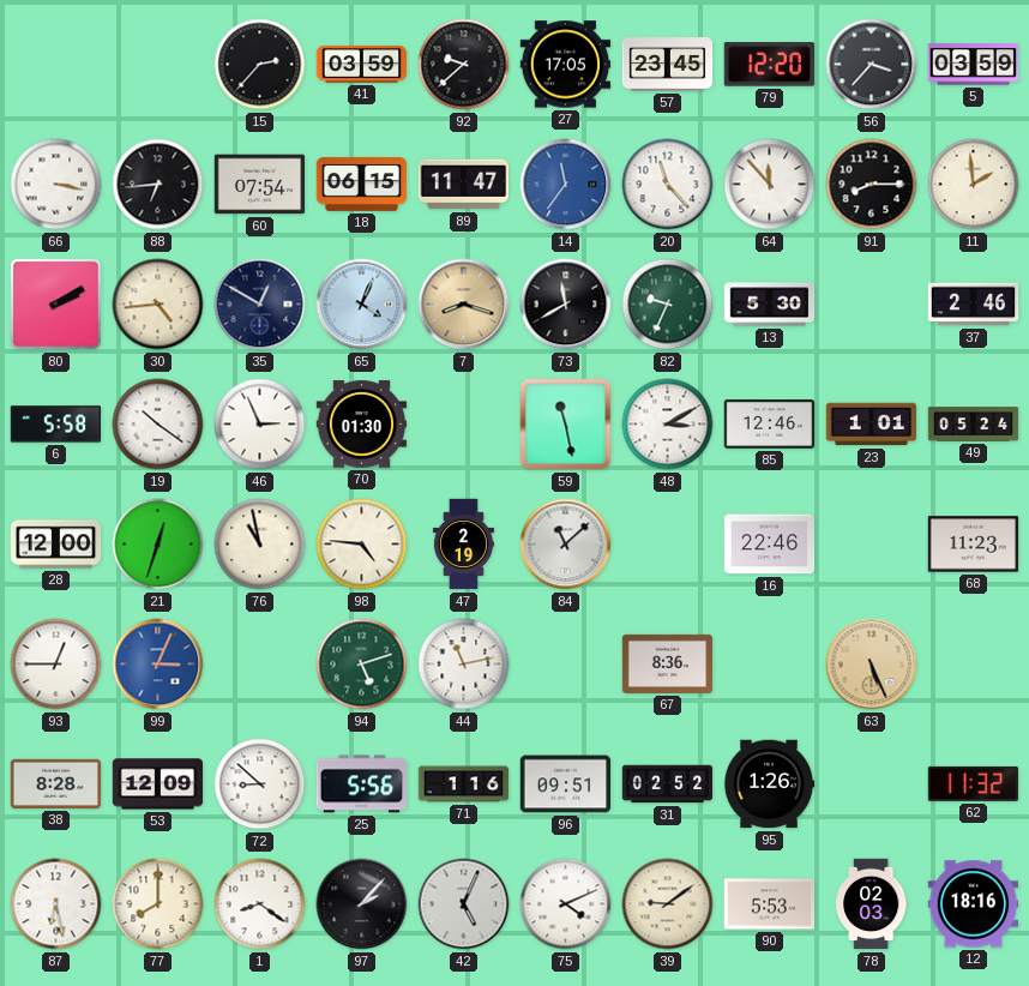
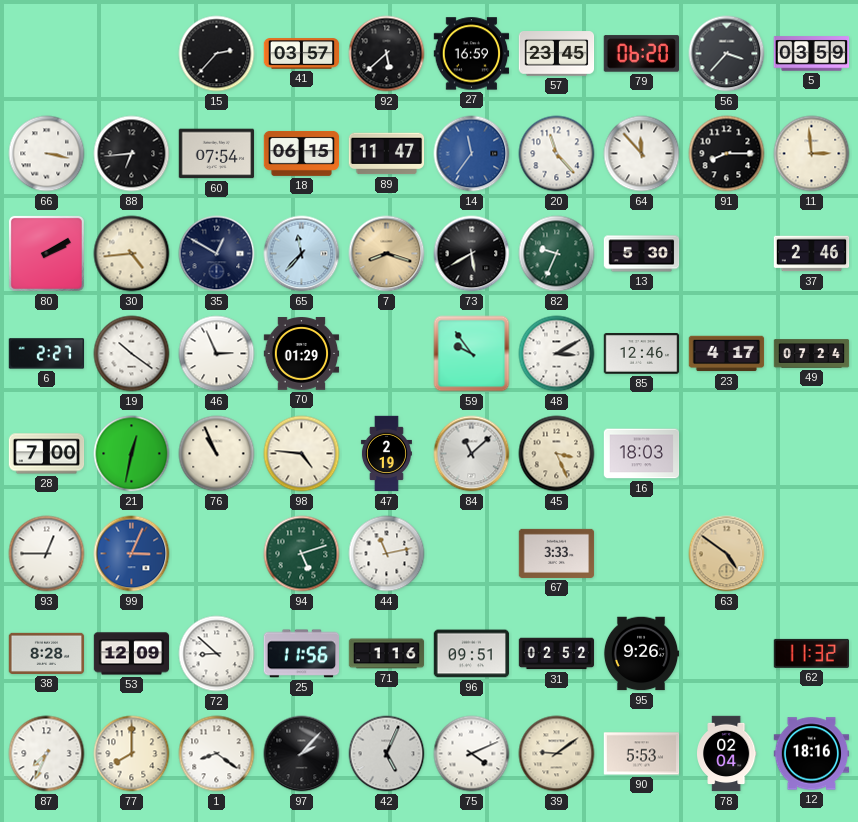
41: 03:59 -> 03:57
92: 9:38 -> 5:38
27: 17:05 -> 16:59
79: 12:20 -> 06:20
11: 1:59 -> 2:59
65: 4:04 -> 11:37
73: 11:40 -> 5:40
6: 5:58 -> 2:27
70: 01:30 -> 01:29
59: 11:28 -> 9:54
23: 1:01 -> 4:17
49: 05:24 -> 07:24
28: 12:00 -> 7:00
21: 12:33 -> 12:32
76: 10:58 -> 10:56
45: none -> 3:26
16: 22:46 -> 18:03
68: 11:23 -> none
67: 8:36 -> 3:33
63: 5:26 -> 4:51
25: 5:56 -> 11:56
95: 1:26 -> 9:26
87: 6:28 -> 7:34
78: 02:03 -> 02:04
